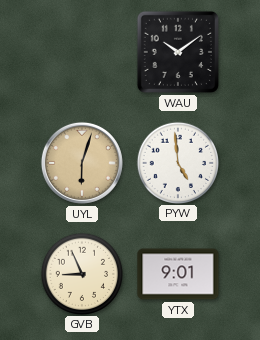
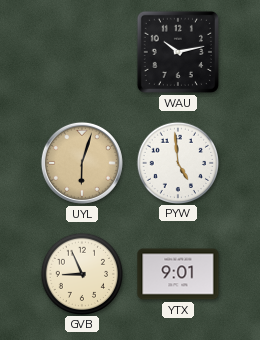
WAU: 10:09 -> 10:13
